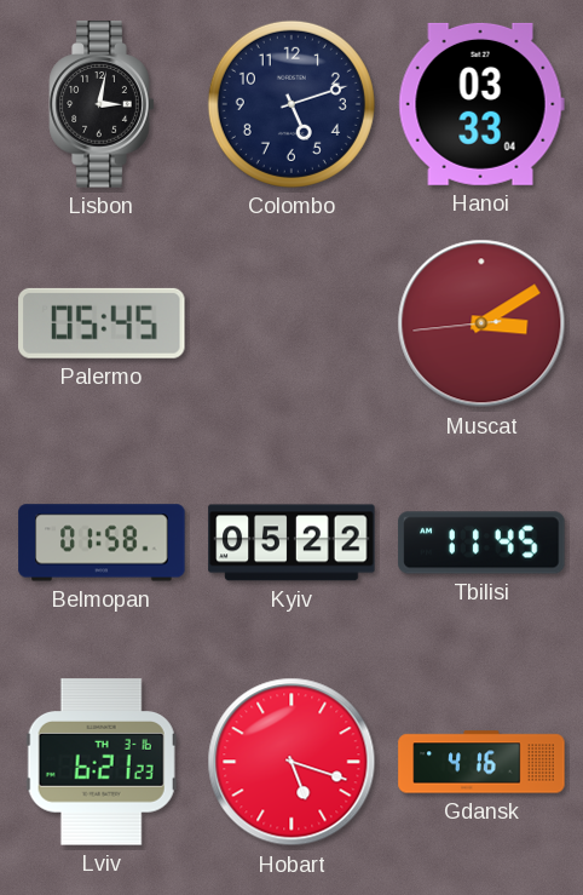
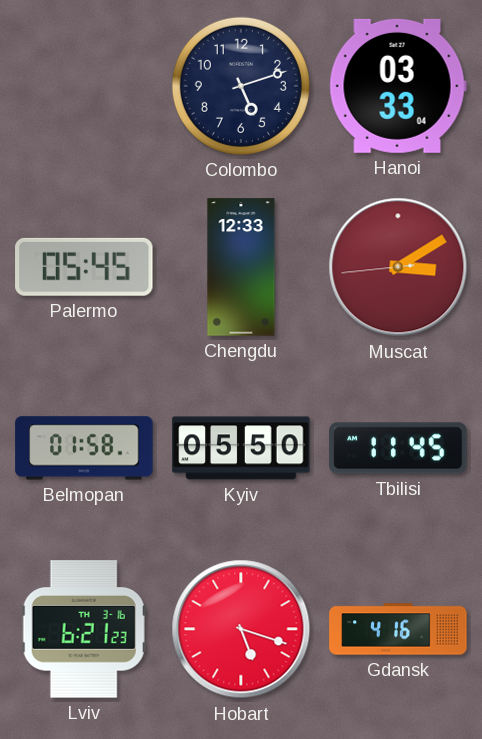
Lisbon: 3:02 -> none
Chengdu: none -> 12:33
Kyiv: 05:22 -> 05:50
